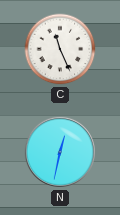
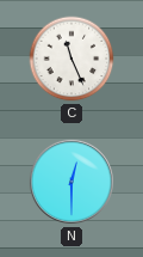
N: 12:32 -> 12:30
